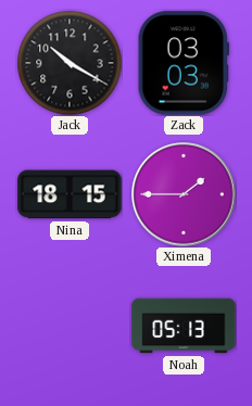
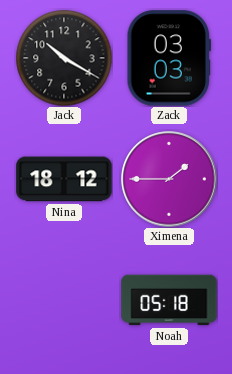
Nina: 18:15 -> 18:12
Noah: 05:13 -> 05:18
